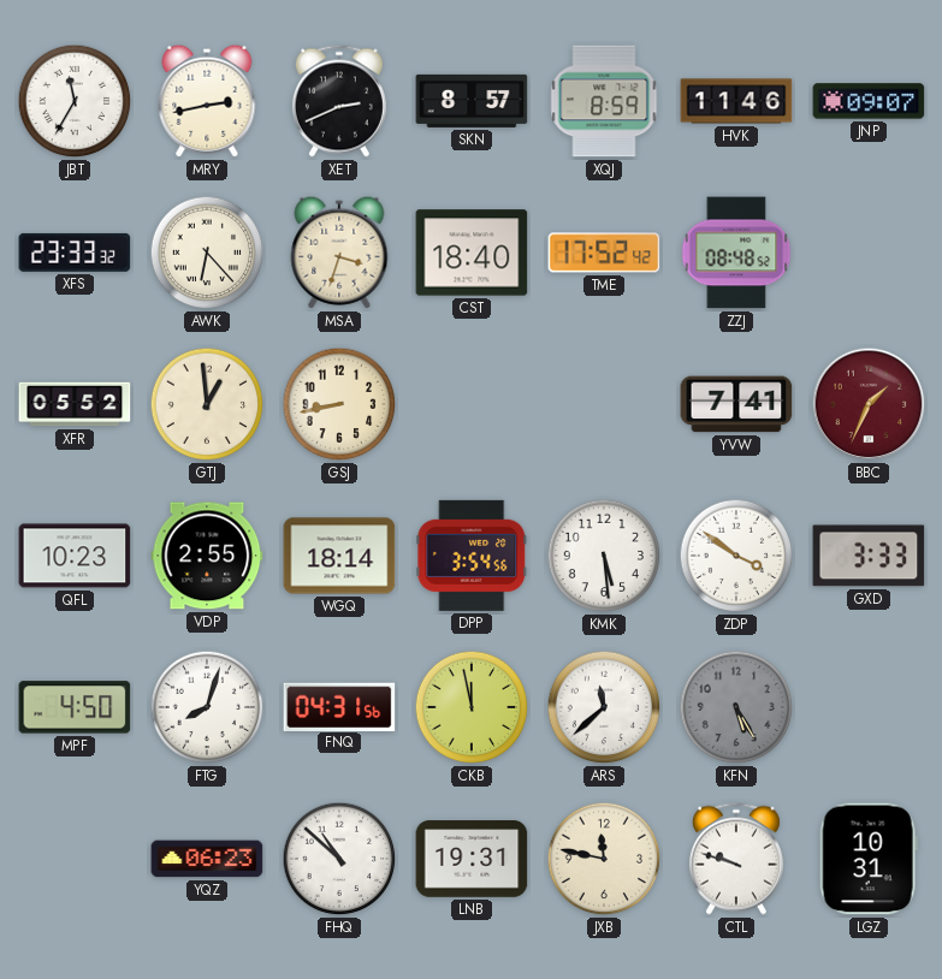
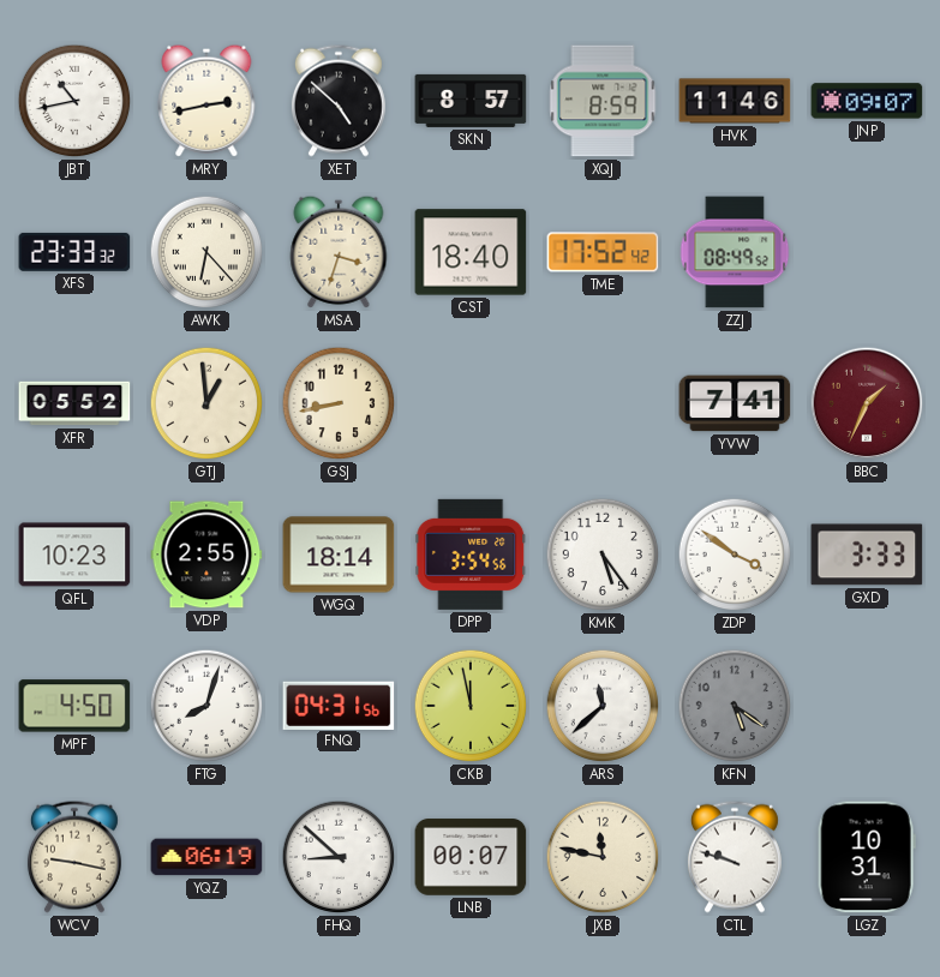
JBT: 11:35 -> 10:43
XET: 2:41 -> 4:52
ZZJ: 08:48 -> 08:49
KMK: 5:29 -> 5:24
KFN: 5:25 -> 5:21
WCV: none -> 9:17
YQZ: 06:23 -> 06:19
FHQ: 10:52 -> 8:52
LNB: 19:31 -> 00:07
